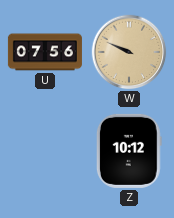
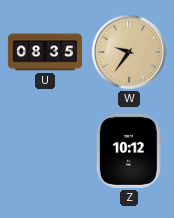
U: 07:56 -> 08:35
W: 9:49 -> 9:36
